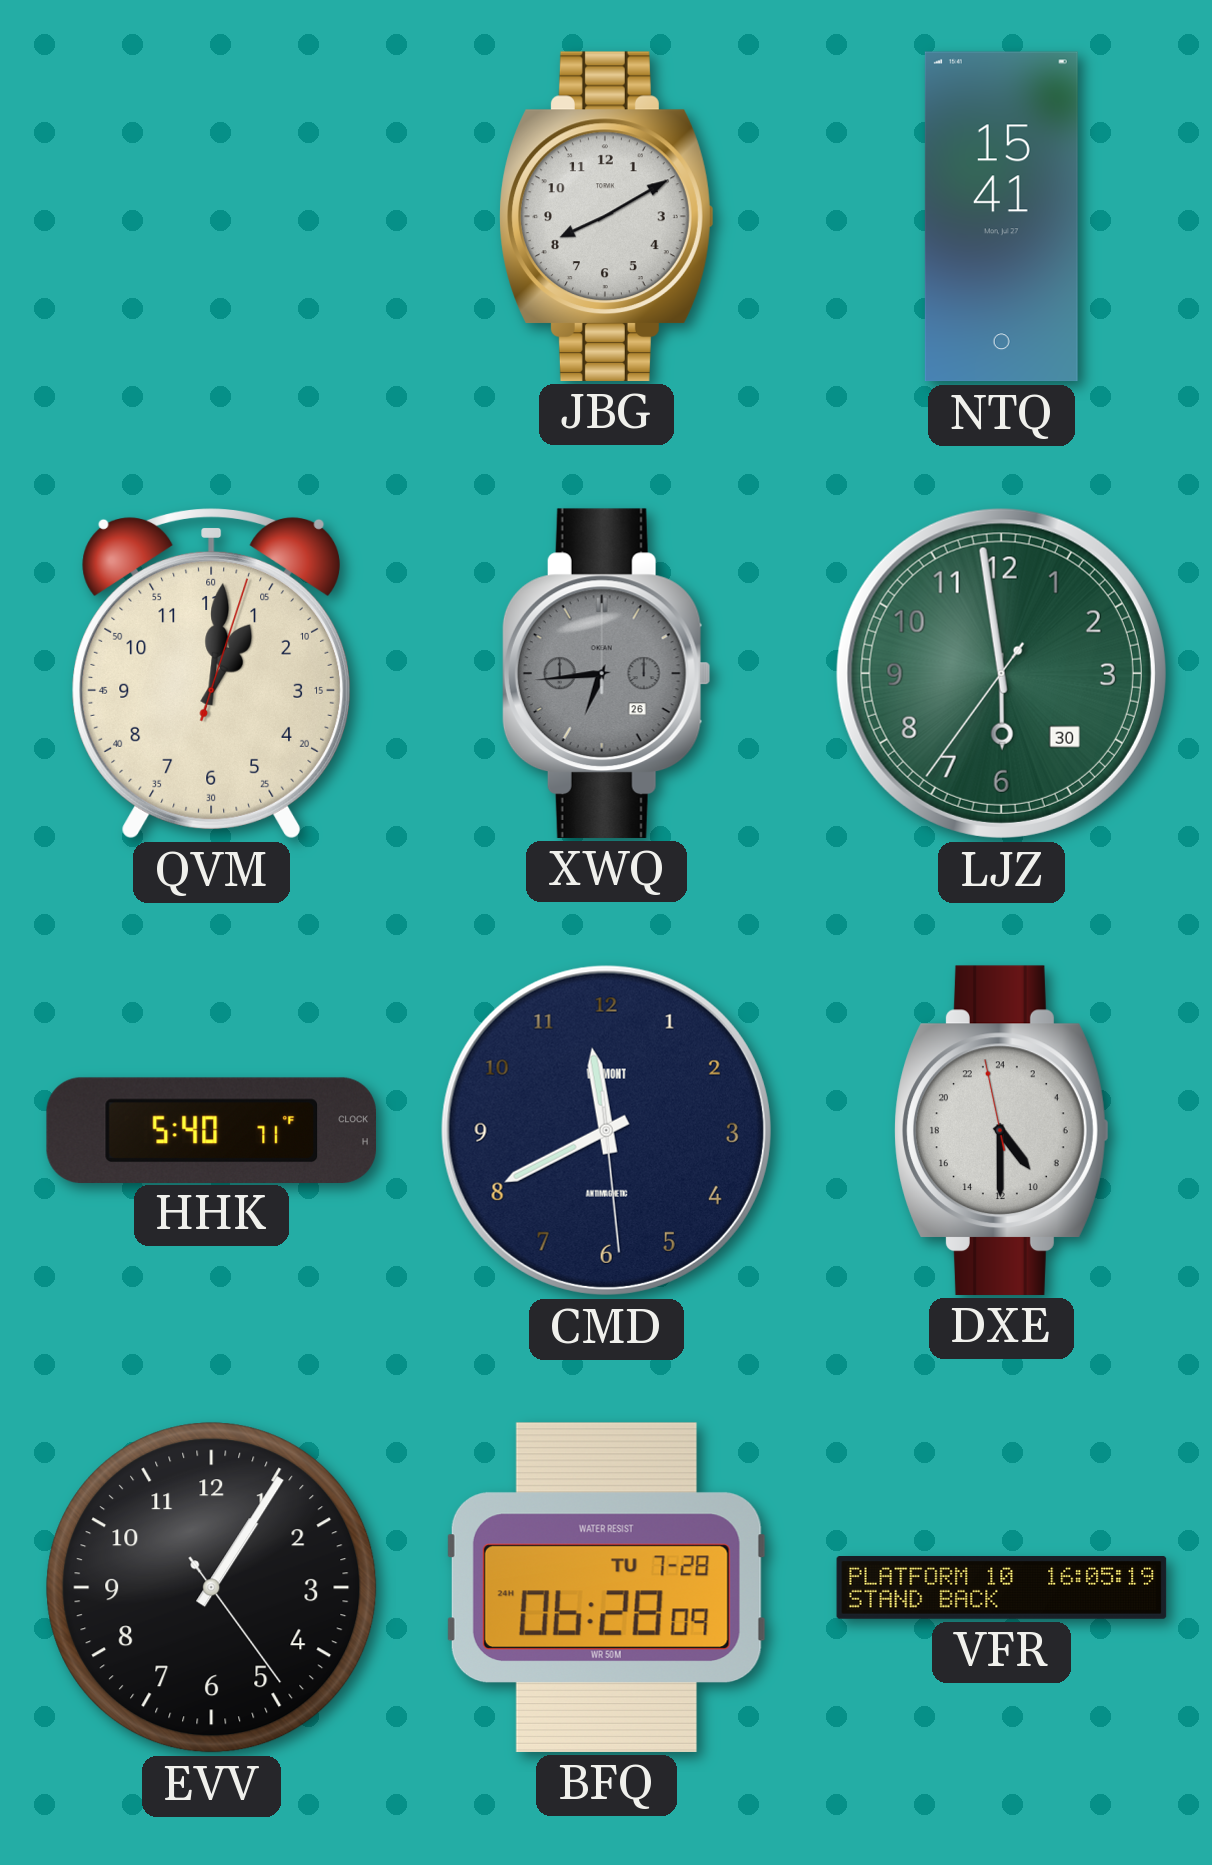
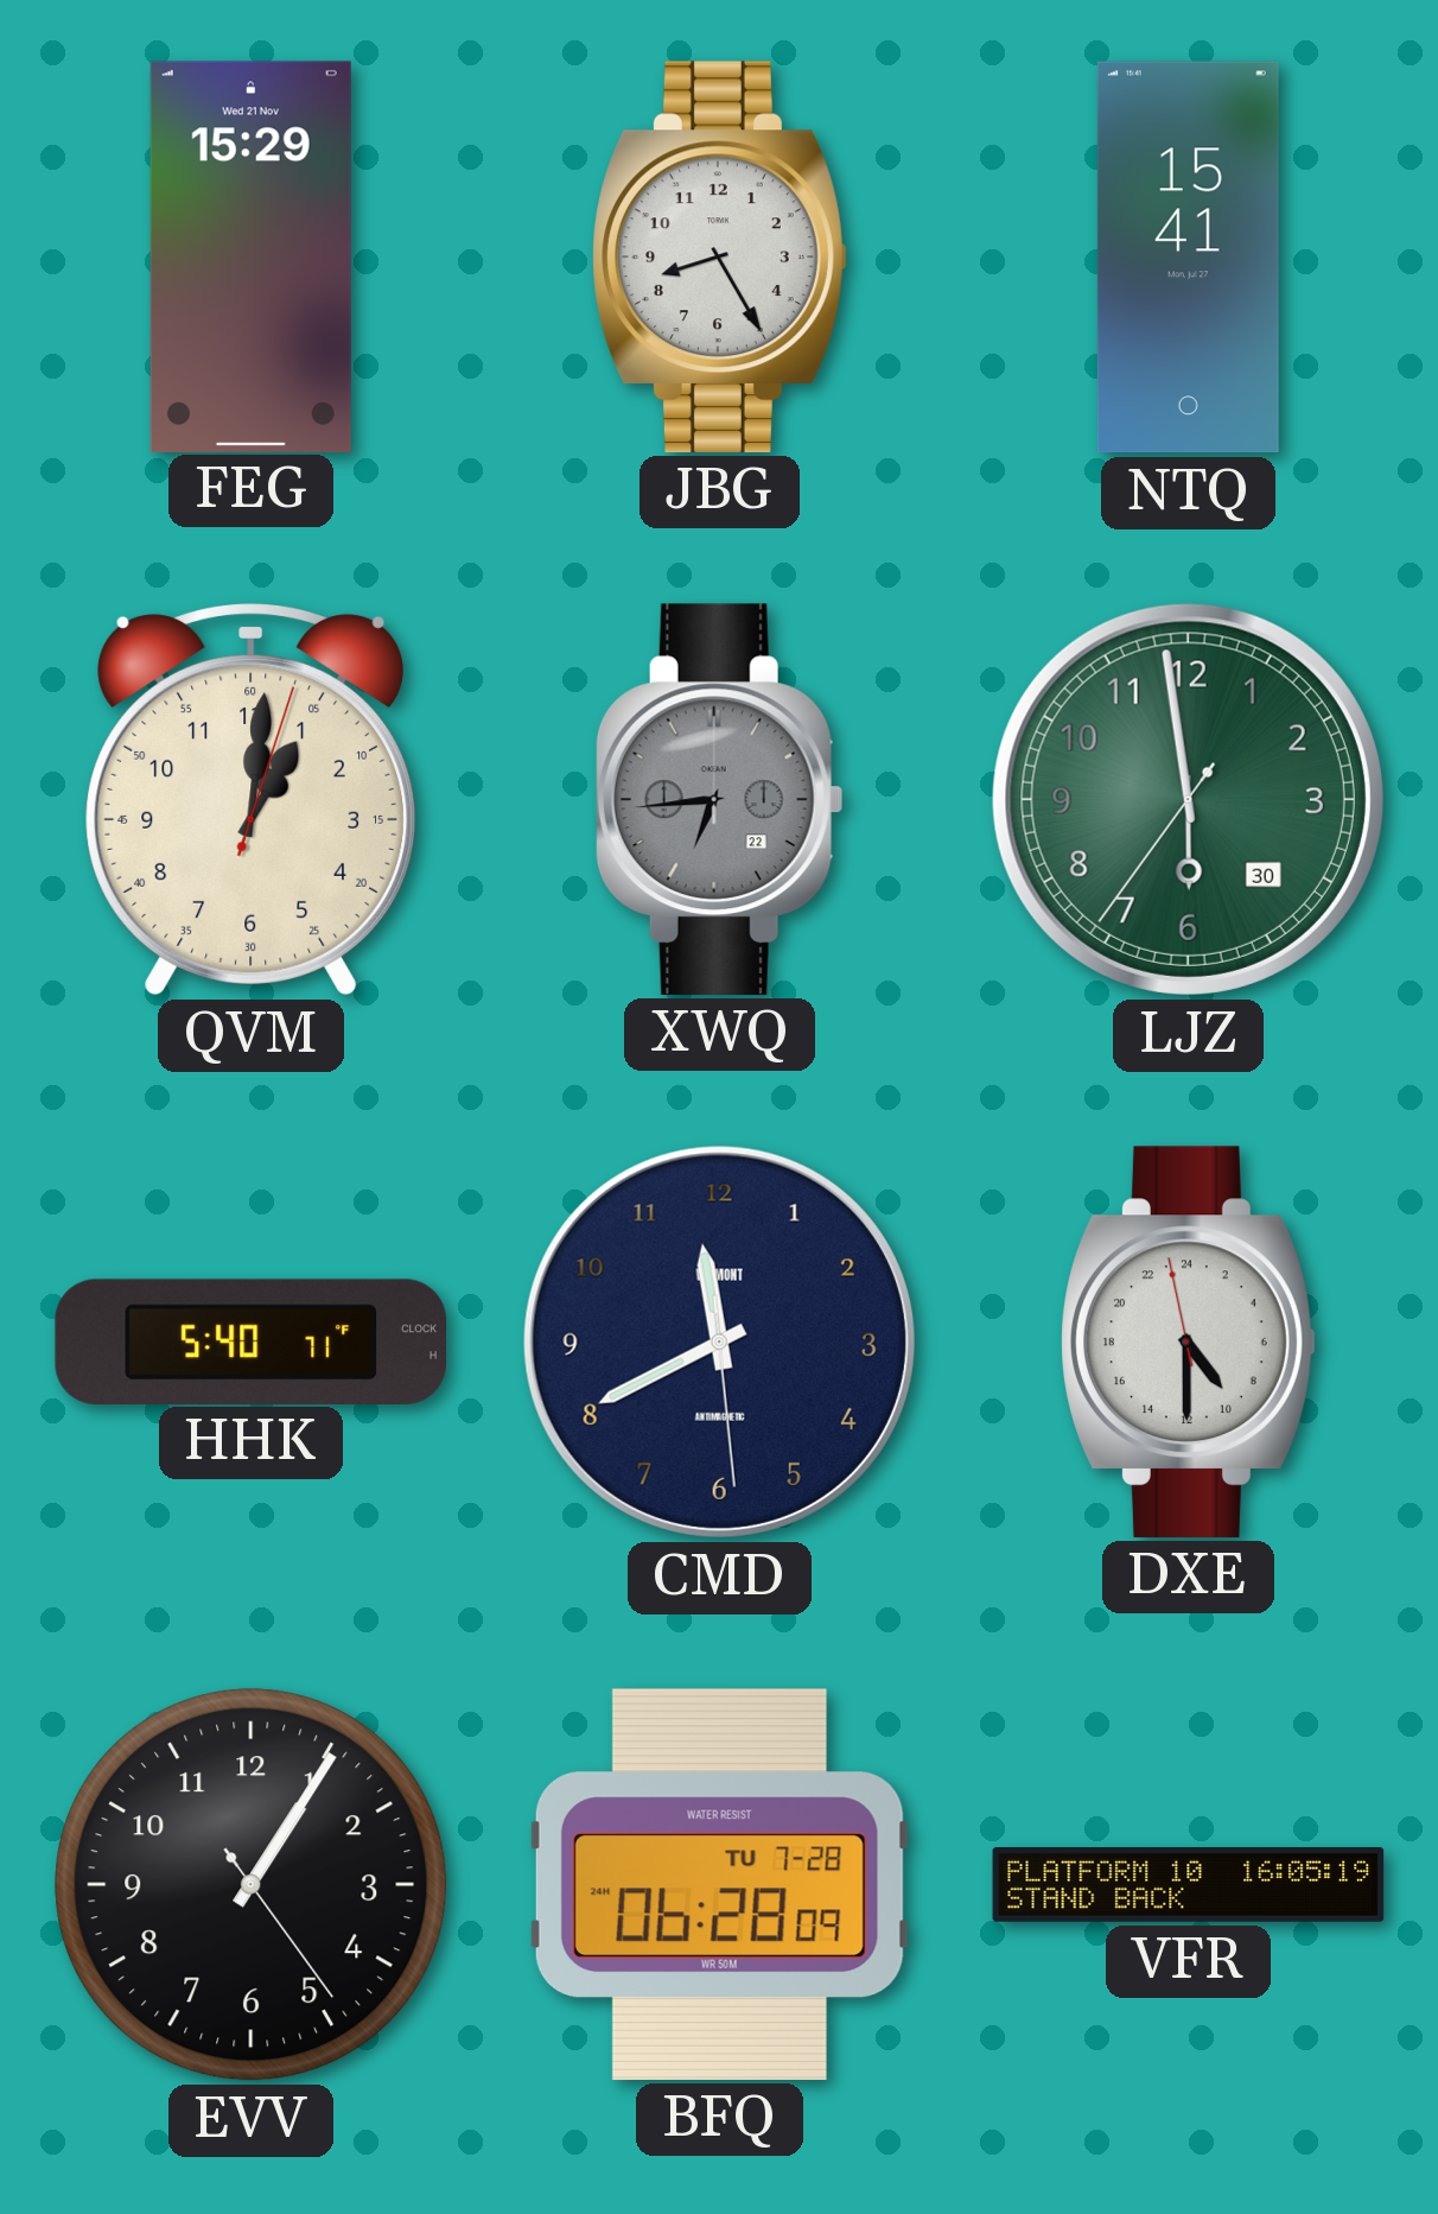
FEG: none -> 15:29
JBG: 8:10 -> 8:25
XWQ date: 26 -> 22
